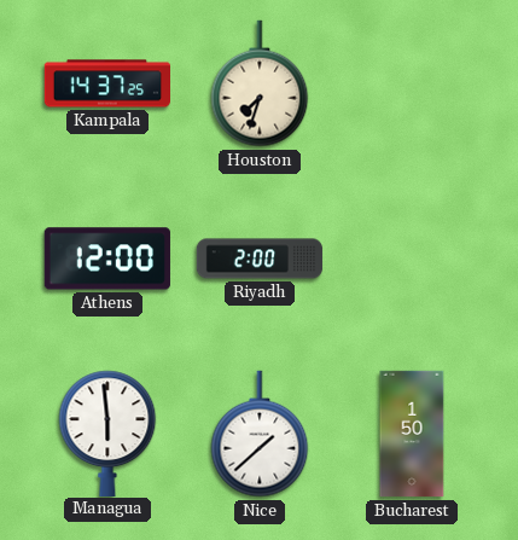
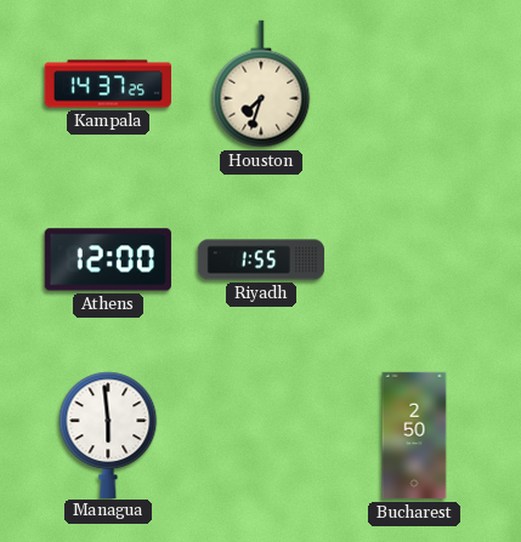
Riyadh: 2:00 -> 1:55
Nice: 1:38 -> none
Bucharest: 1:50 -> 2:50
